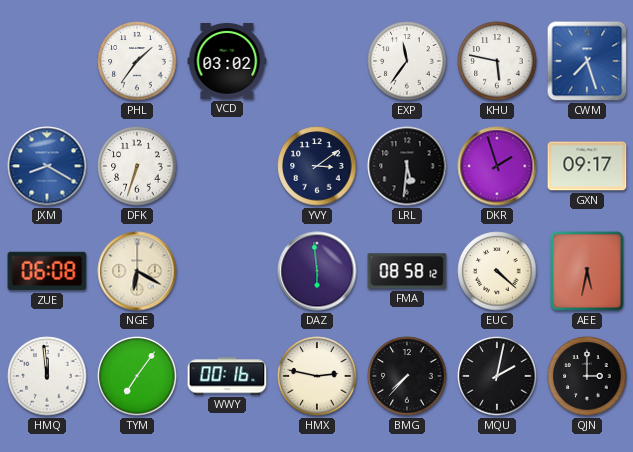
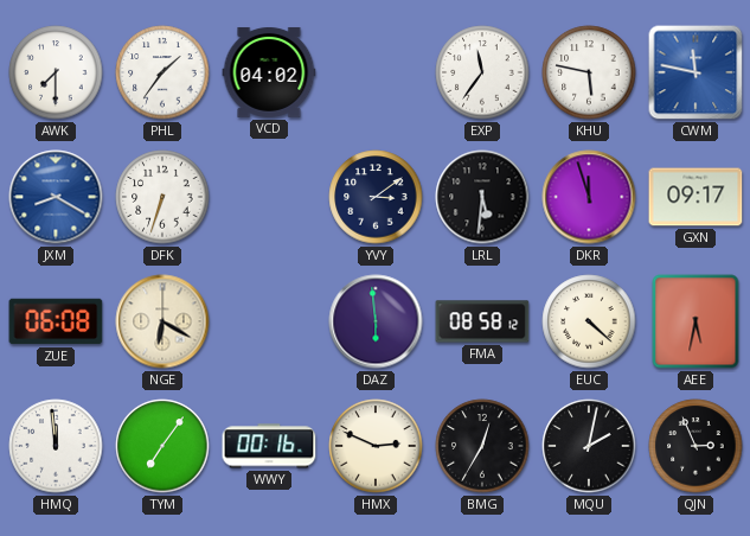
AWK: none -> 7:30
VCD: 03:02 -> 04:02
CWM: 7:27 -> 11:47
DKR: 1:57 -> 11:57
HMX: 2:47 -> 2:49
BMG: 7:37 -> 12:35
QJN: 3:00 -> 2:56
